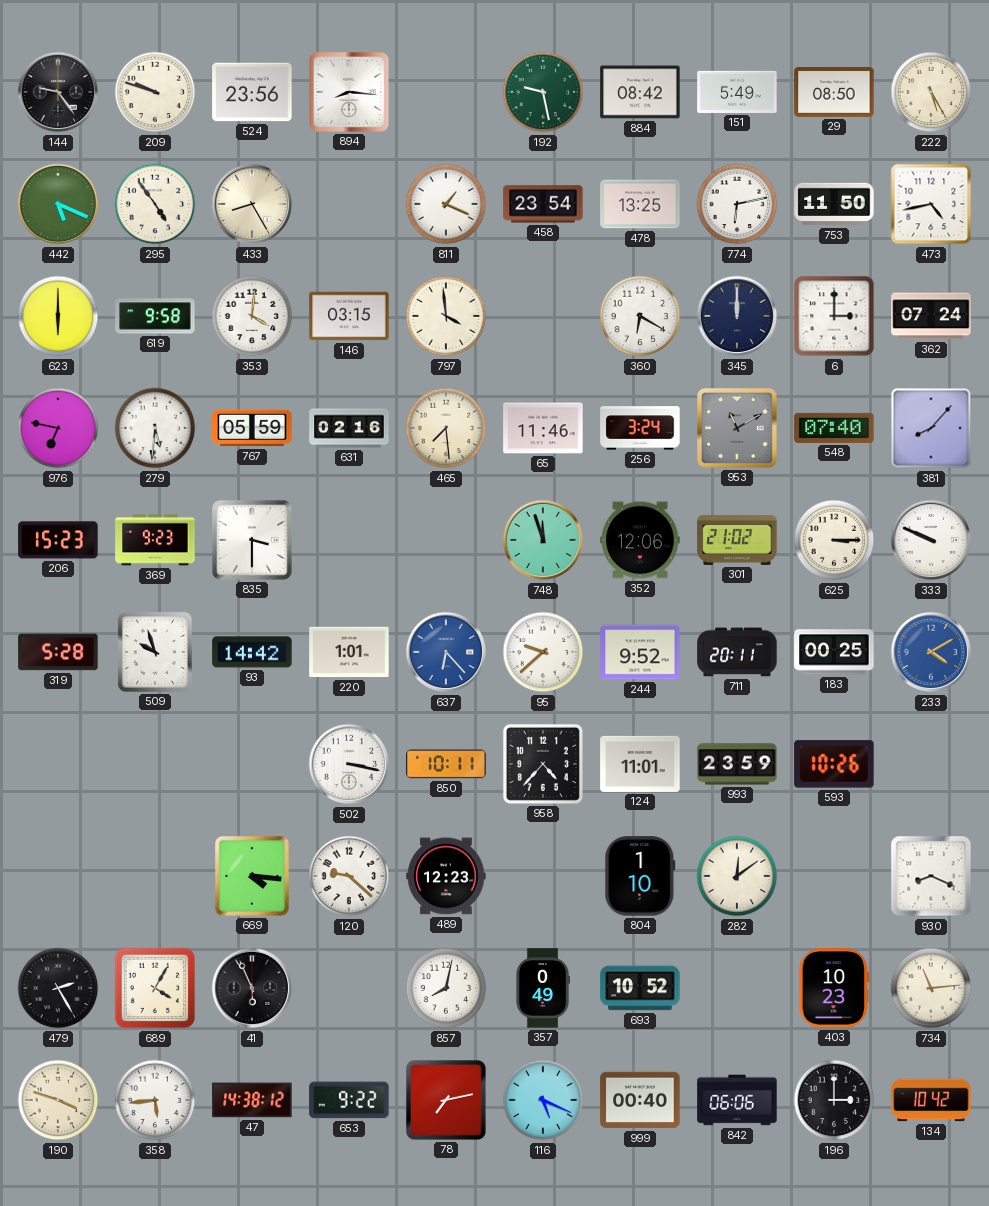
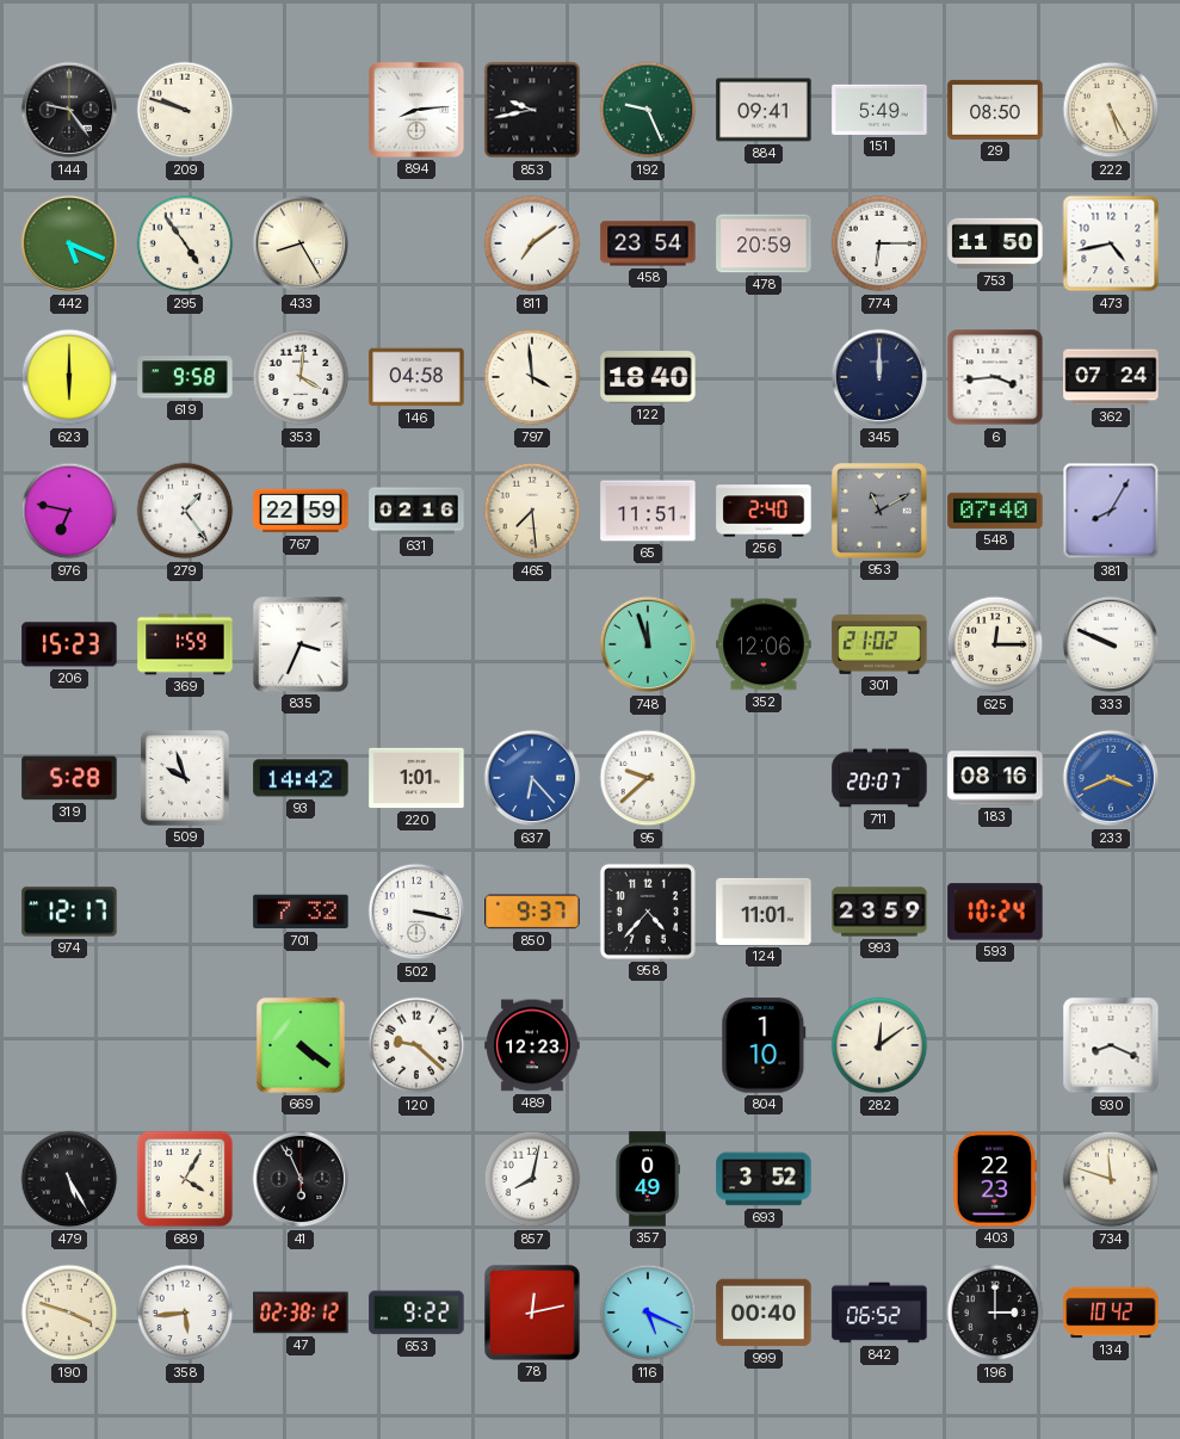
524: 23:56 -> none
894: 8:16 -> 8:14
853: none -> 9:43
192: 9:28 -> 9:26
884: 08:42 -> 09:41
811: 1:19 -> 7:09
478: 13:25 -> 20:59
774: 6:13 -> 6:15
146: 03:15 -> 04:58
122: none -> 18:40
360: 6:20 -> none
6: 3:00 -> 3:44
279: 5:31 -> 1:24
767: 05:59 -> 22:59
65: 11:46 -> 11:51
256: 3:24 -> 2:40
381: 8:07 -> 8:05
369: 9:23 -> 1:59
835: 3:30 -> 3:34
625: 3:15 -> 12:15
244: 9:52 -> none
711: 20:11 -> 20:07
183: 00:25 -> 08:16
233: 4:10 -> 3:41
974: none -> 12:17
701: none -> 7:32
850: 10:11 -> 9:37
593: 10:26 -> 10:24
669: 4:16 -> 4:21
479: 2:25 -> 5:25
693: 10:52 -> 3:52
403: 10:23 -> 22:23
734: 11:14 -> 11:48
47: 14:38 -> 02:38
78: 7:13 -> 12:13
842: 06:06 -> 06:52
